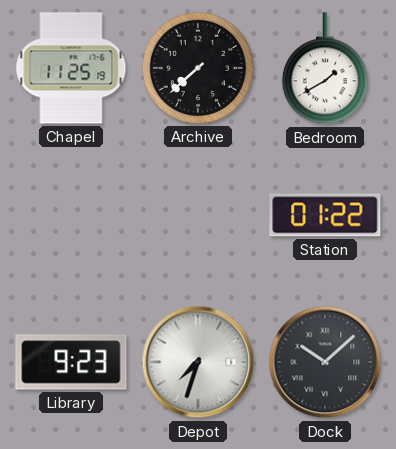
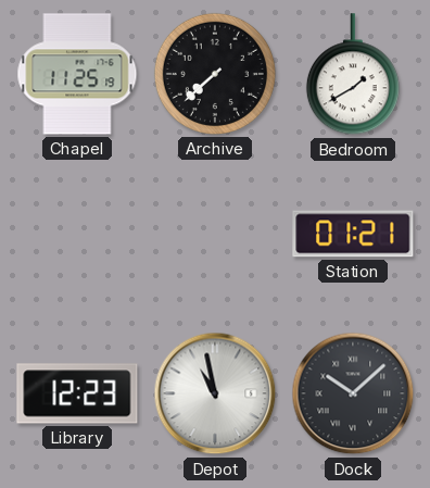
Station: 01:22 -> 01:21
Library: 9:23 -> 12:23
Depot: 7:33 -> 10:58
